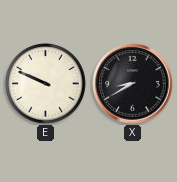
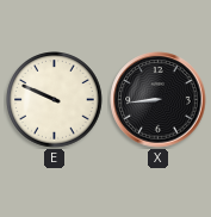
X: 8:40 -> 8:44
